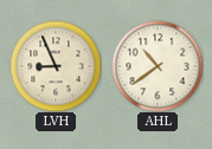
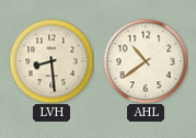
LVH: 8:56 -> 8:29
